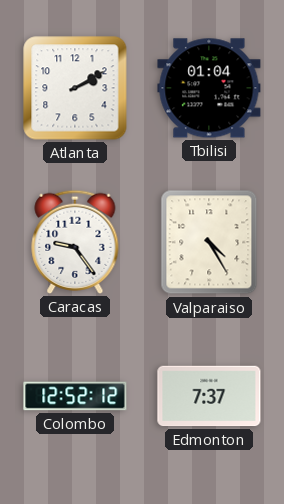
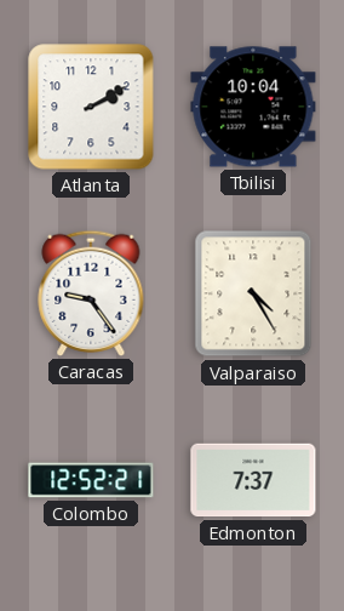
Tbilisi: 01:04 -> 10:04
Colombo: 12:52:12 -> 12:52:21
